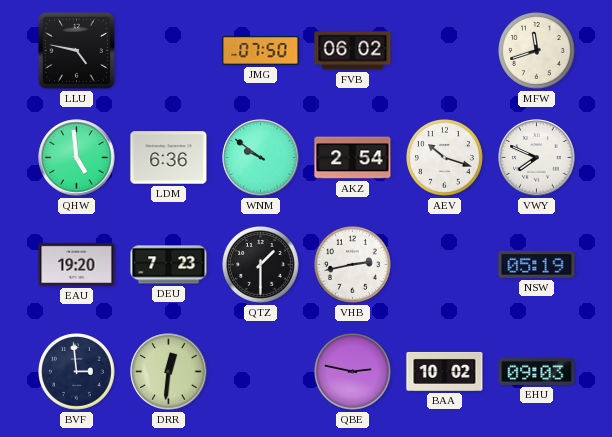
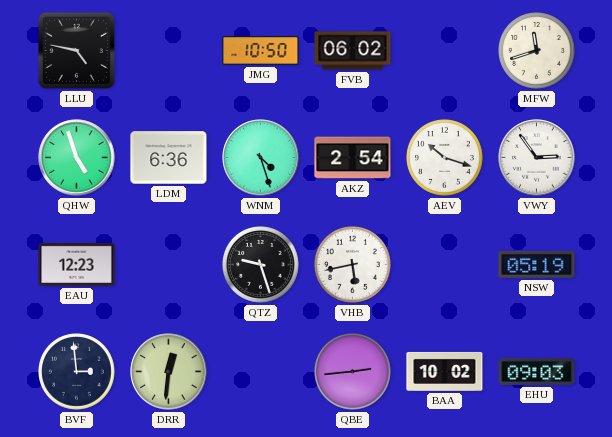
JMG: 07:50 -> 10:50
QHW: 4:59 -> 4:57
WNM: 9:51 -> 4:27
VWY: 7:49 -> 2:54
EAU: 19:20 -> 12:23
DEU: 7:23 -> none
QTZ: 1:30 -> 9:27
VHB: 2:43 -> 5:43
QBE: 2:47 -> 2:44
